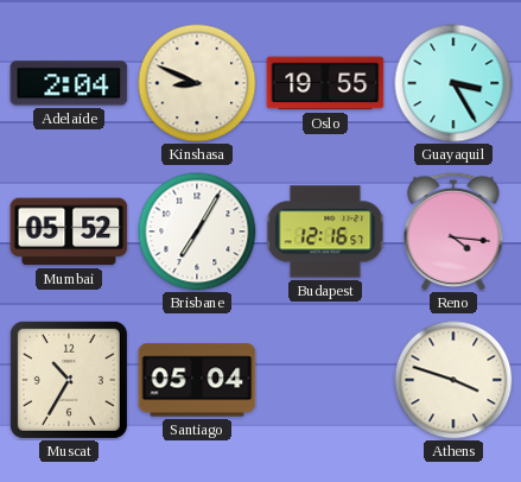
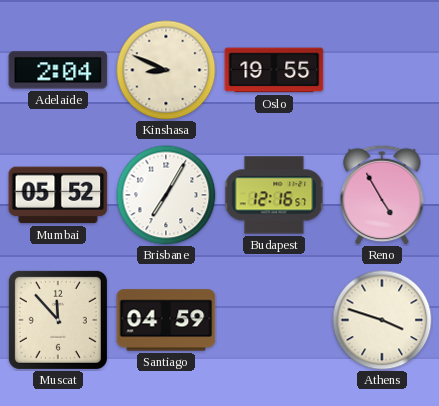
Guayaquil: 3:25 -> none
Reno: 4:16 -> 4:55
Muscat: 10:35 -> 11:53
Santiago: 05:04 -> 04:59
